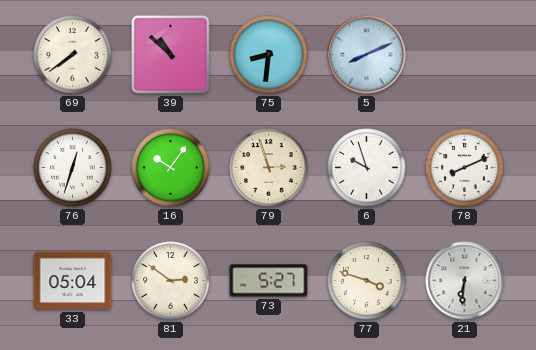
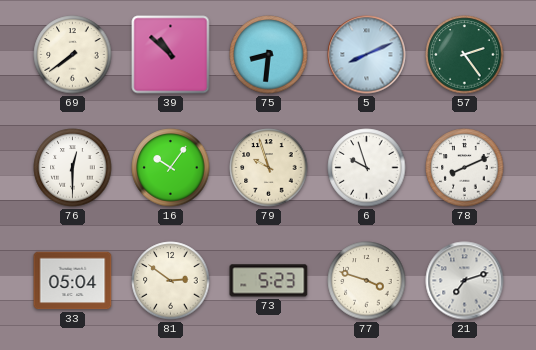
57: none -> 2:24
76: 12:33 -> 12:30
79: 2:57 -> 9:57
73: 5:27 -> 5:23
21: 6:31 -> 7:12
